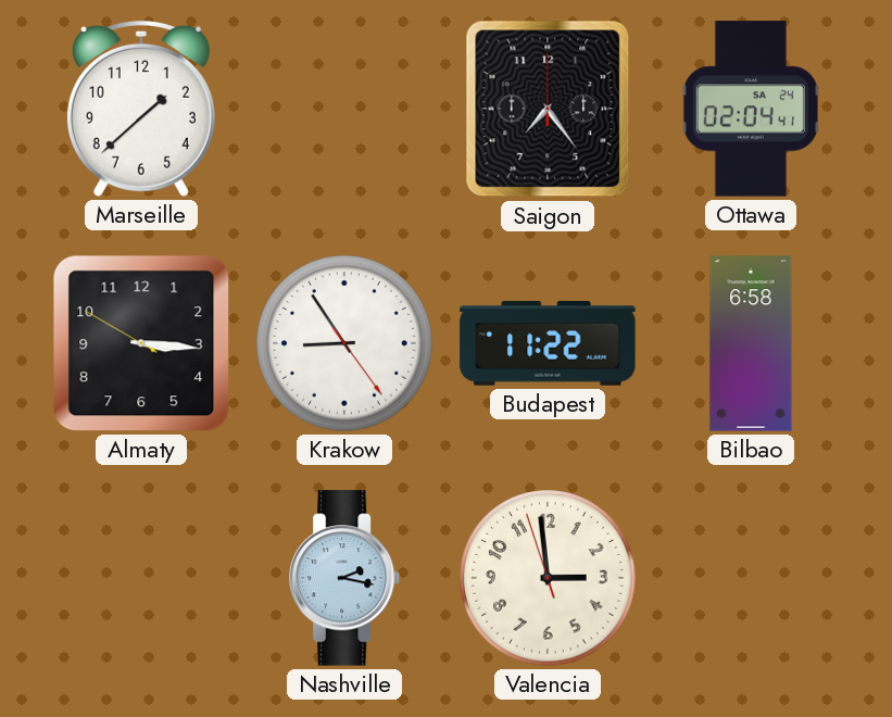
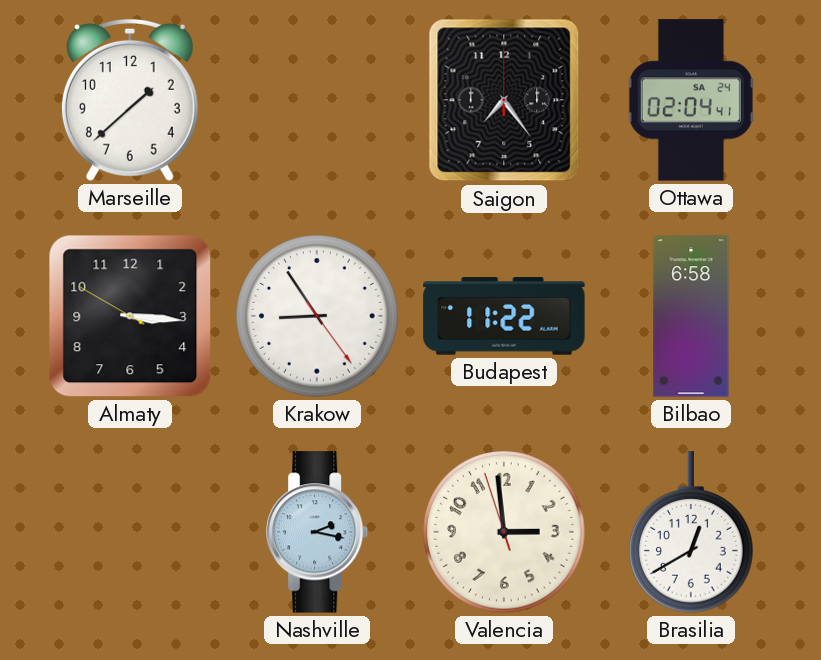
Brasilia: none -> 12:40
